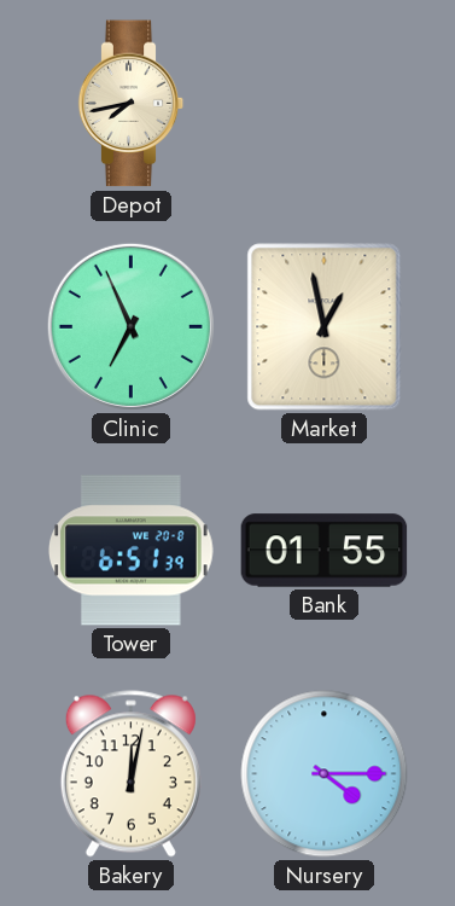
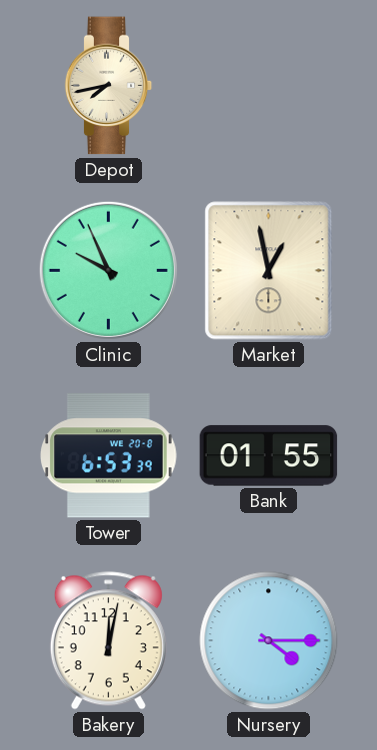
Clinic: 6:56 -> 9:56
Tower: 6:51 -> 6:53
